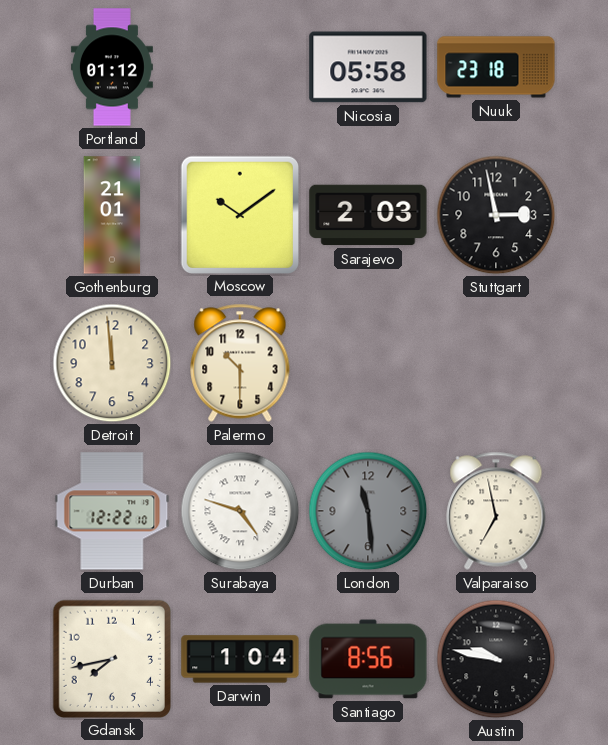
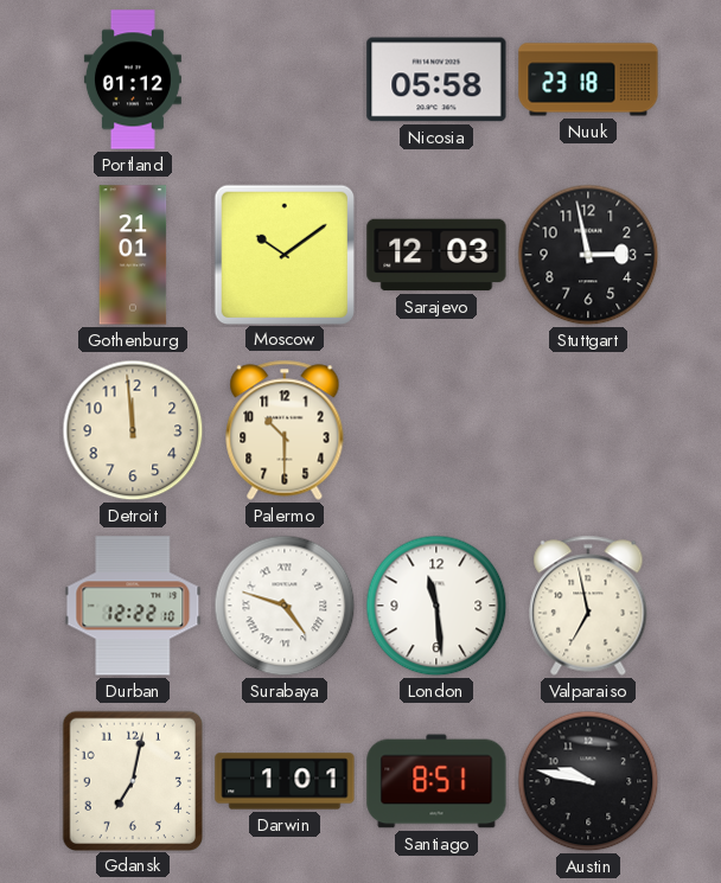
Sarajevo: 2:03 -> 12:03
London dial: grey -> white
Gdansk: 7:43 -> 7:02
Darwin: 1:04 -> 1:01
Santiago: 8:56 -> 8:51
